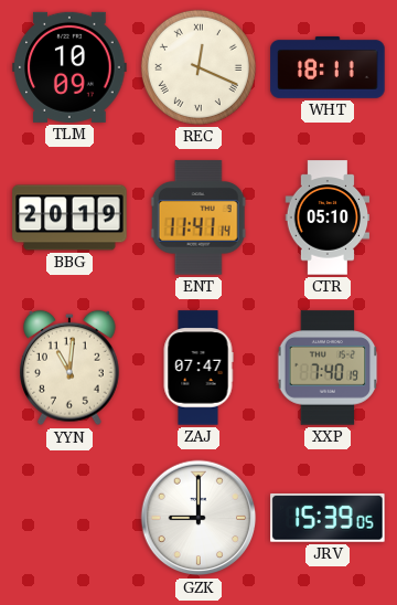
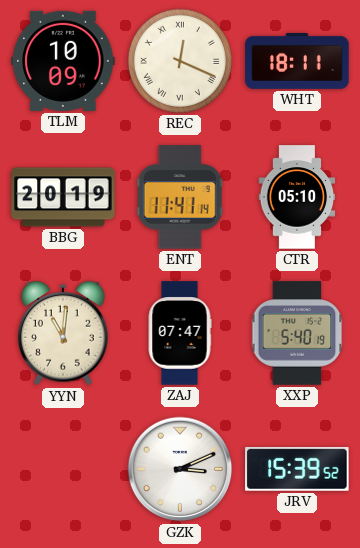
XXP: 7:40 -> 5:40
GZK: 9:00 -> 3:11
JRV: 15:39:05 -> 15:39:52
